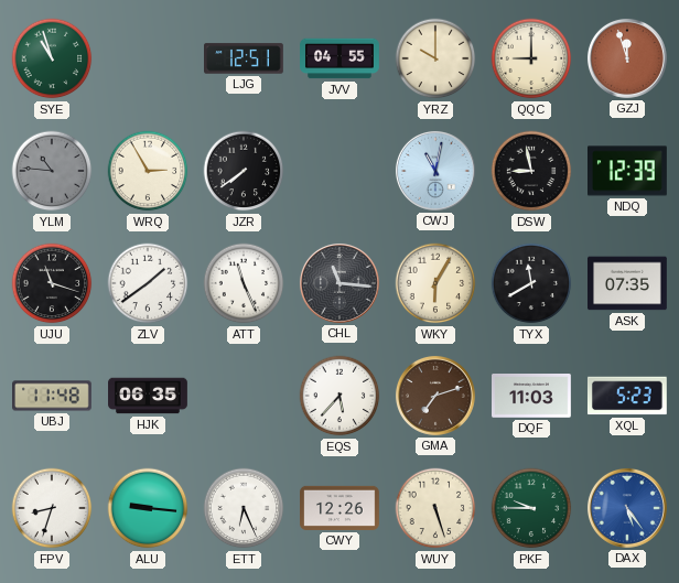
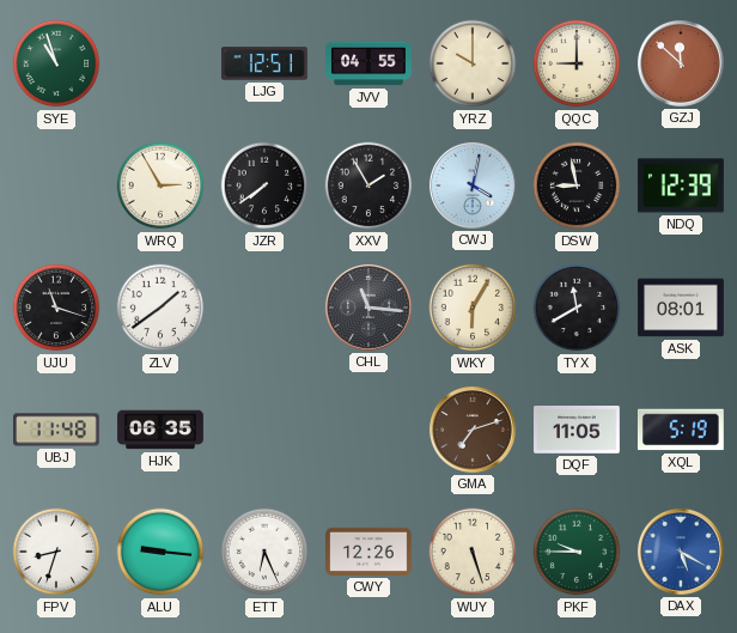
GZJ: 11:57 -> 11:52
YLM: 10:46 -> none
XXV: none -> 1:55
CWJ: 11:02 -> 4:02
ATT: 11:26 -> none
ASK: 07:35 -> 08:01
EQS: 5:37 -> none
DQF: 11:03 -> 11:05
XQL: 5:23 -> 5:19
DAX: 5:24 -> 5:20
